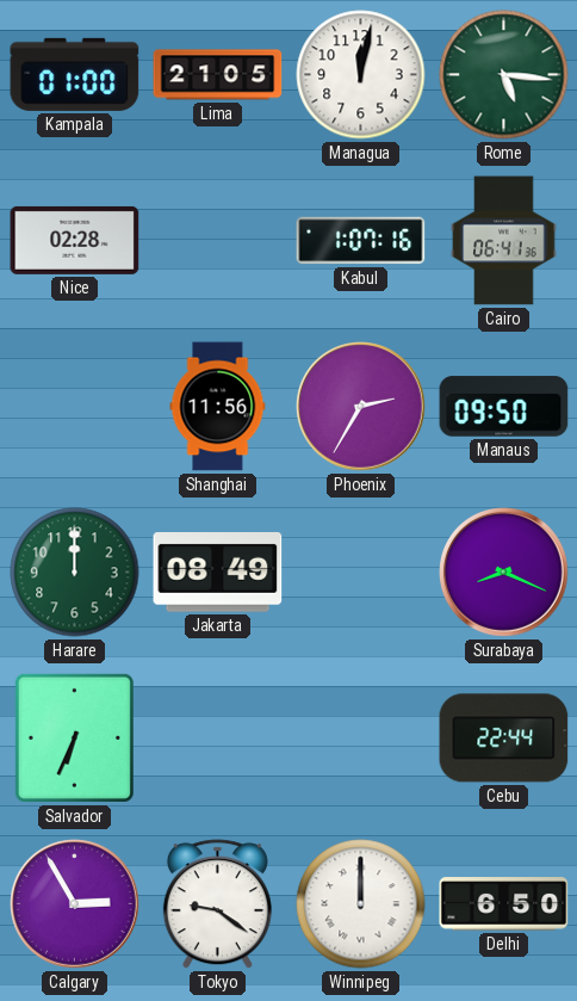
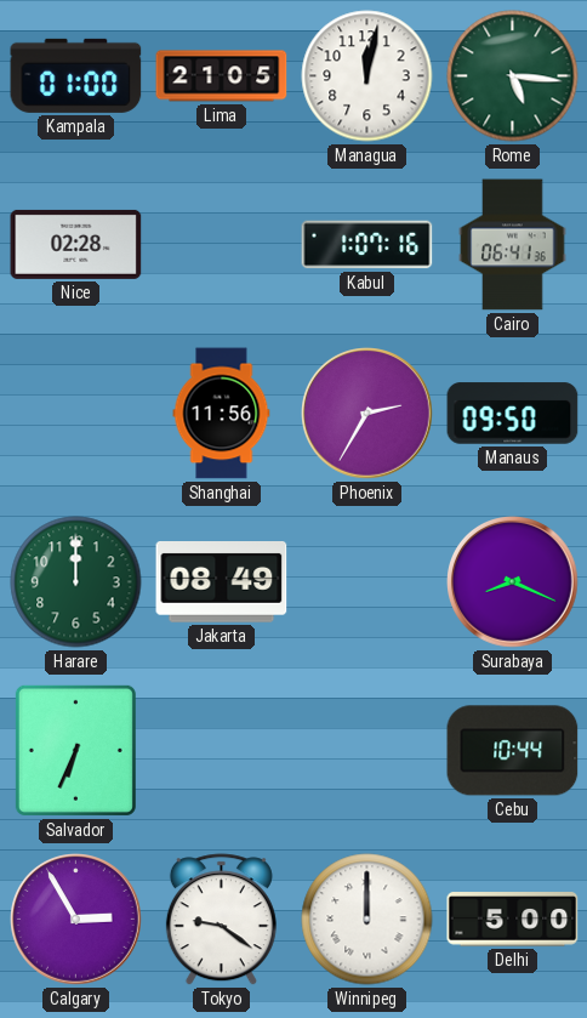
Cebu: 22:44 -> 10:44
Delhi: 6:50 -> 5:00
